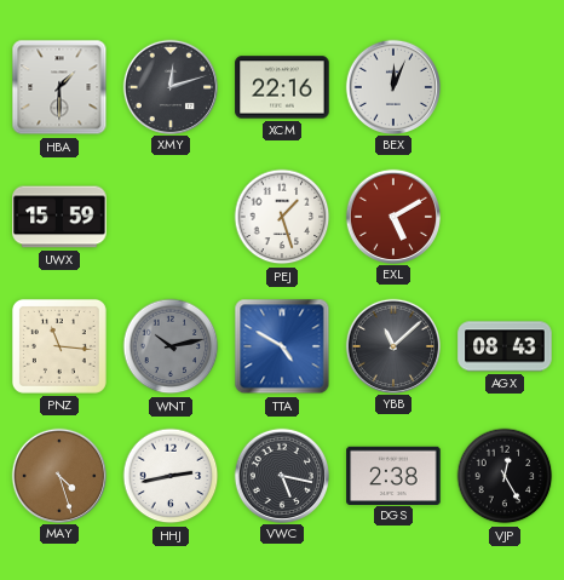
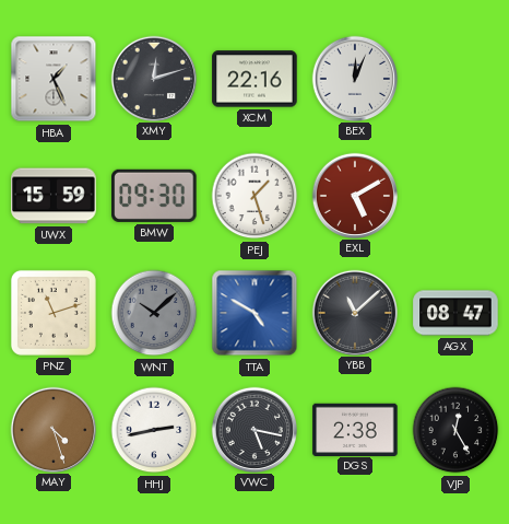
HBA: 1:30 -> 1:26
BMW: none -> 09:30
PNZ: 11:16 -> 11:12
WNT: 10:13 -> 10:08
AGX: 08:43 -> 08:47
